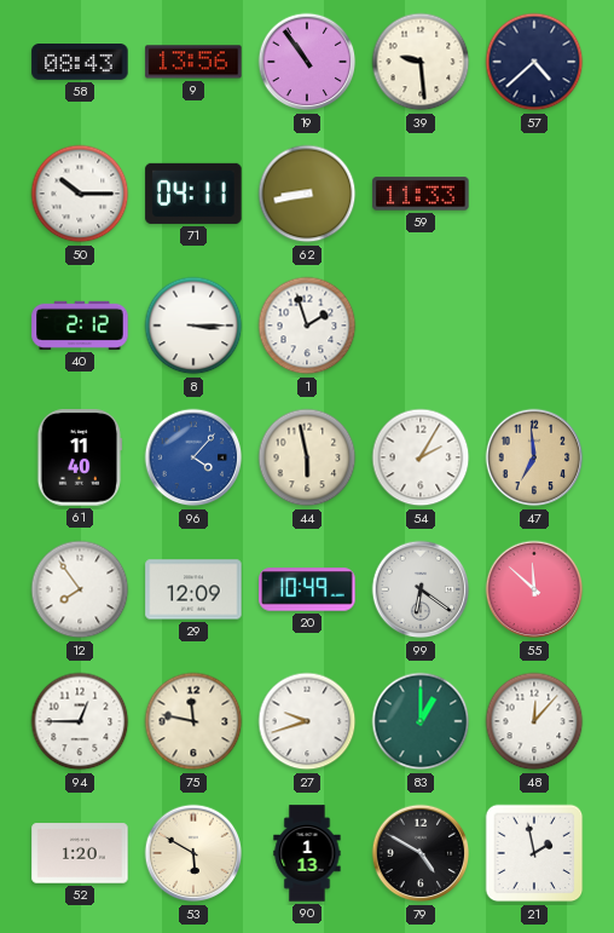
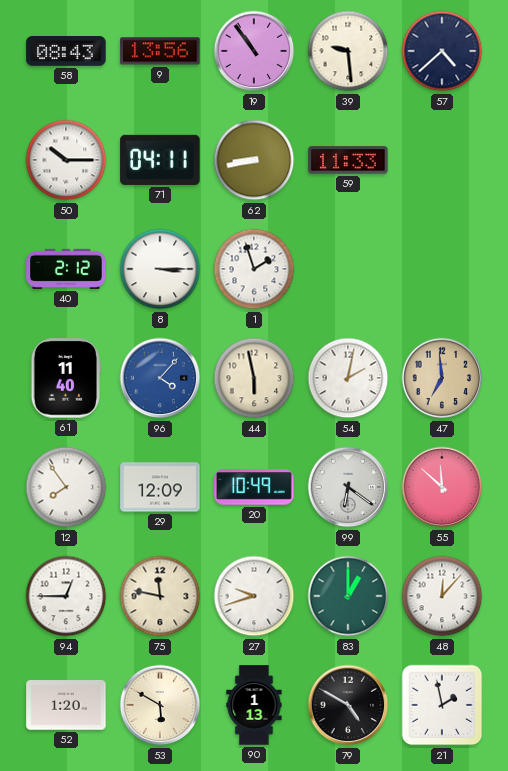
54: 2:05 -> 2:02
